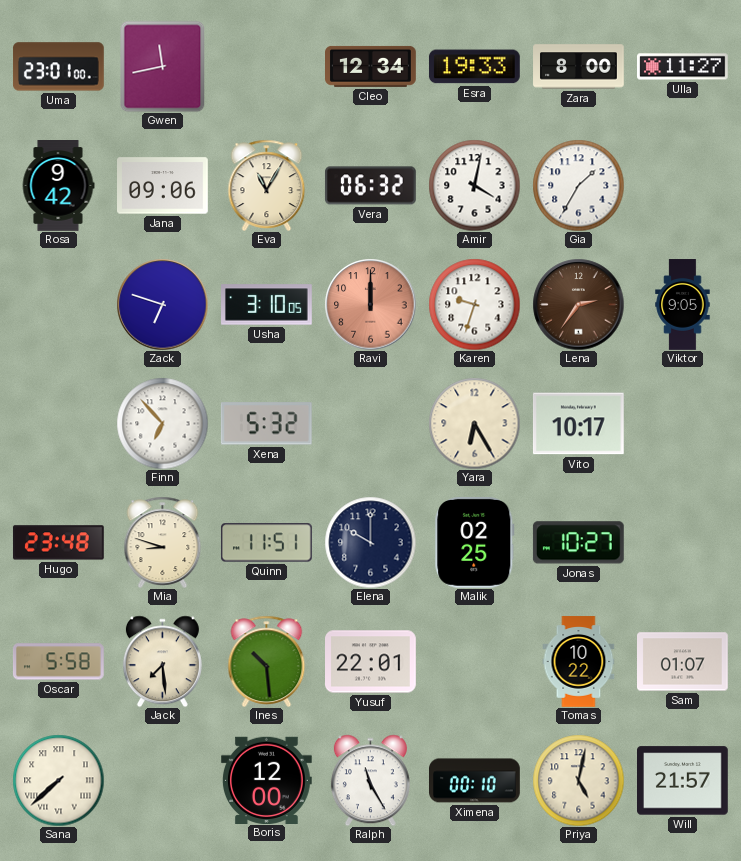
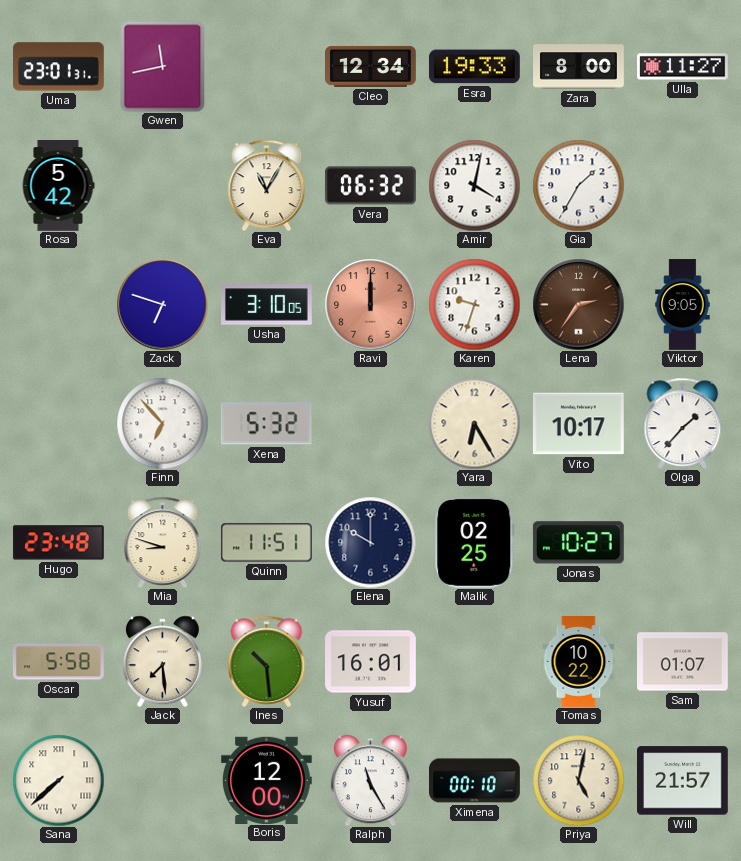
Uma: 23:01:00 -> 23:01:31
Rosa: 9:42 -> 5:42
Jana: 09:06 -> none
Olga: none -> 1:37
Yusuf: 22:01 -> 16:01
